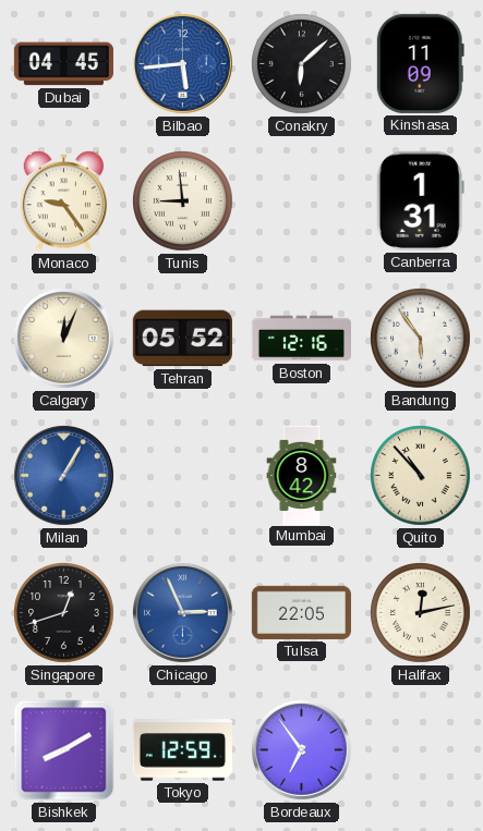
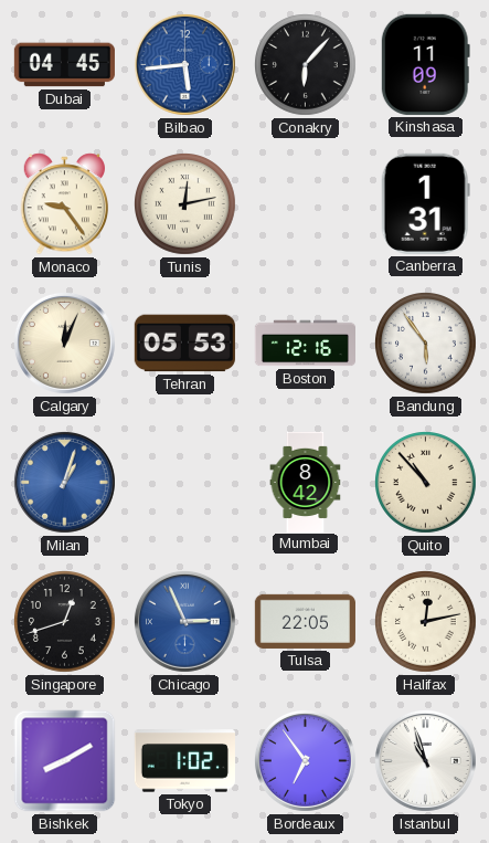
Conakry: 6:08 -> 6:07
Tunis: 8:59 -> 12:13
Tehran: 05:52 -> 05:53
Milan: 1:05 -> 1:03
Tokyo: 12:59 -> 1:02
Istanbul: none -> 10:57
